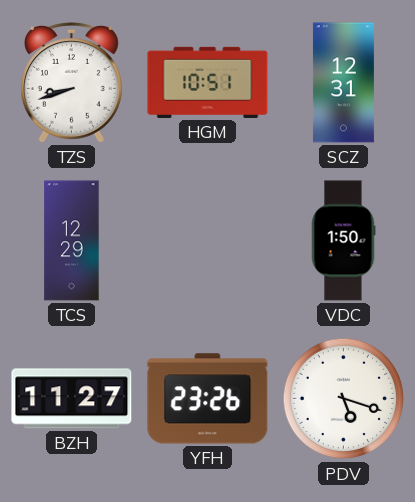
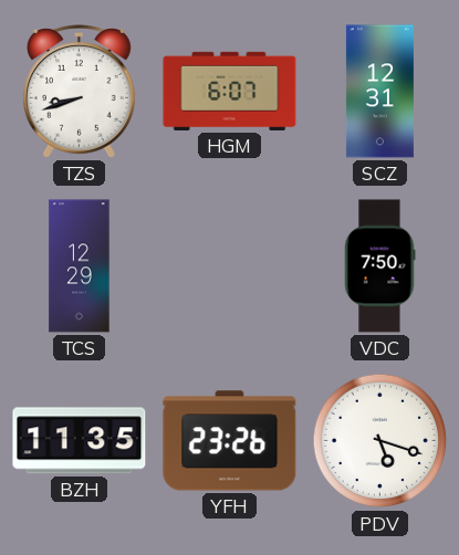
HGM: 10:51 -> 6:07
VDC: 1:50 -> 7:50
BZH: 11:27 -> 11:35
